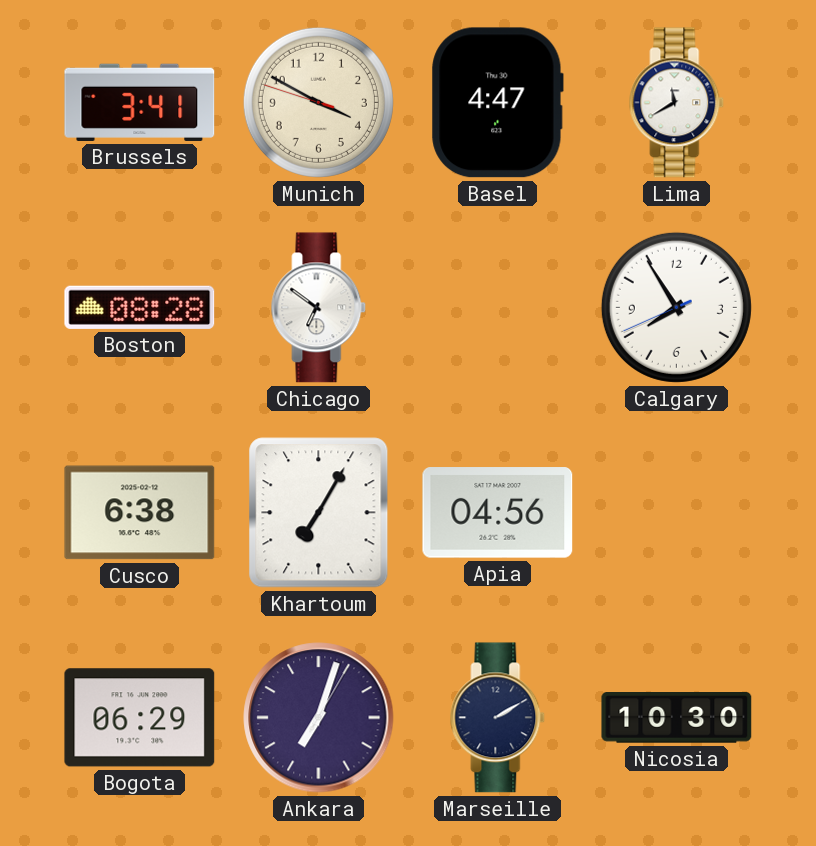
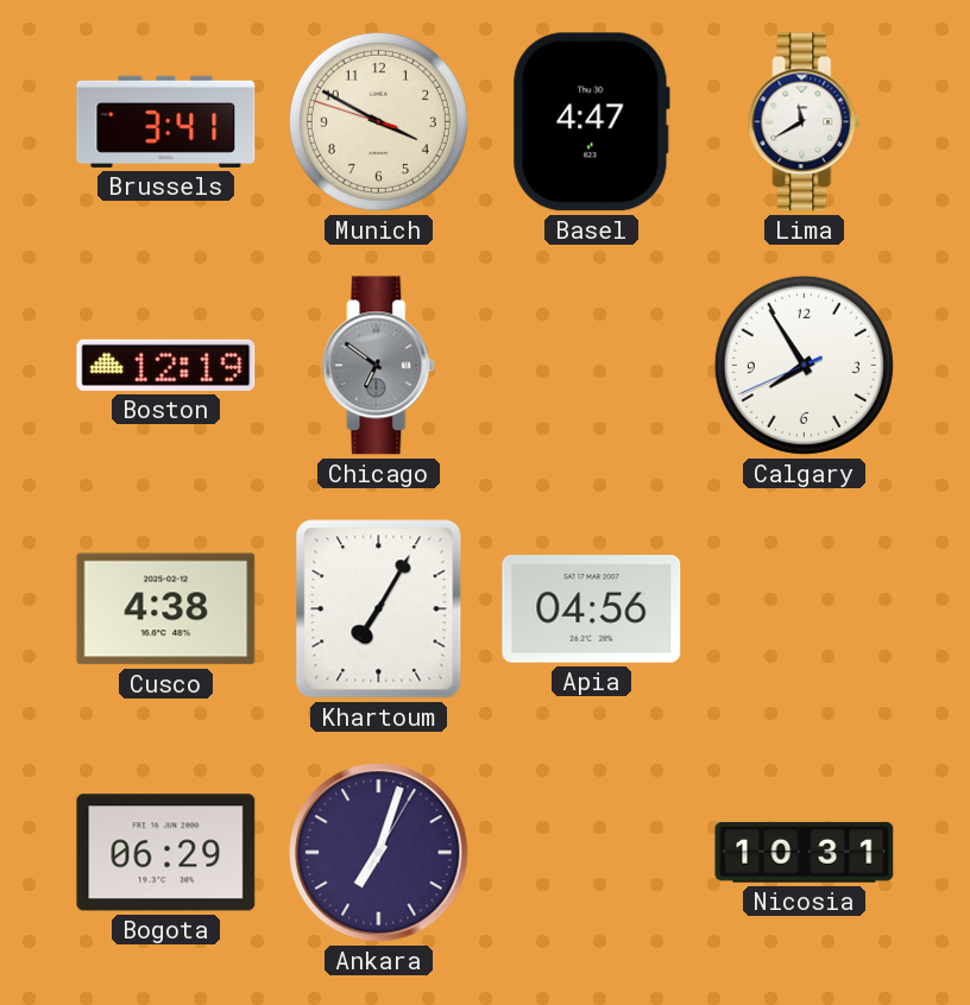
Boston: 08:28 -> 12:19
Chicago dial: white -> grey
Cusco: 6:38 -> 4:38
Marseille: 2:10 -> none
Nicosia: 10:30 -> 10:31
